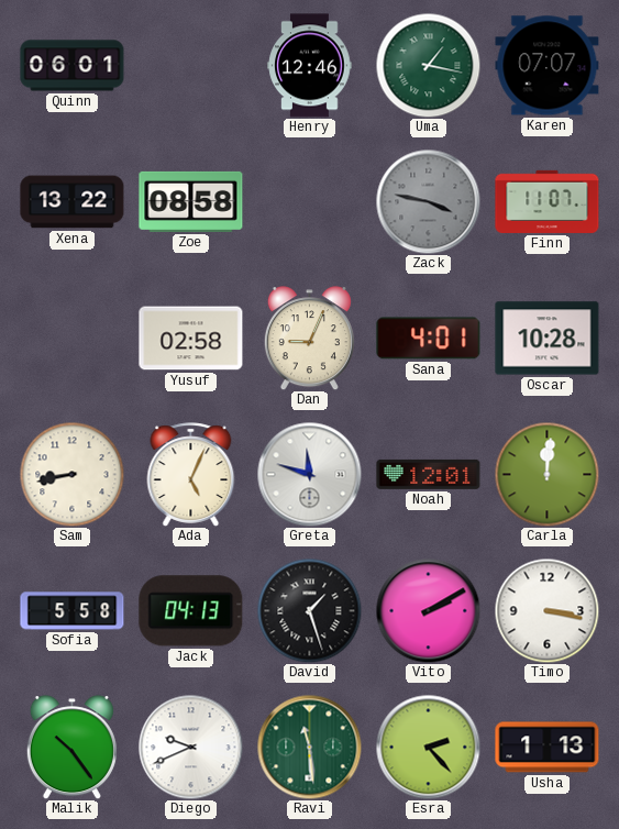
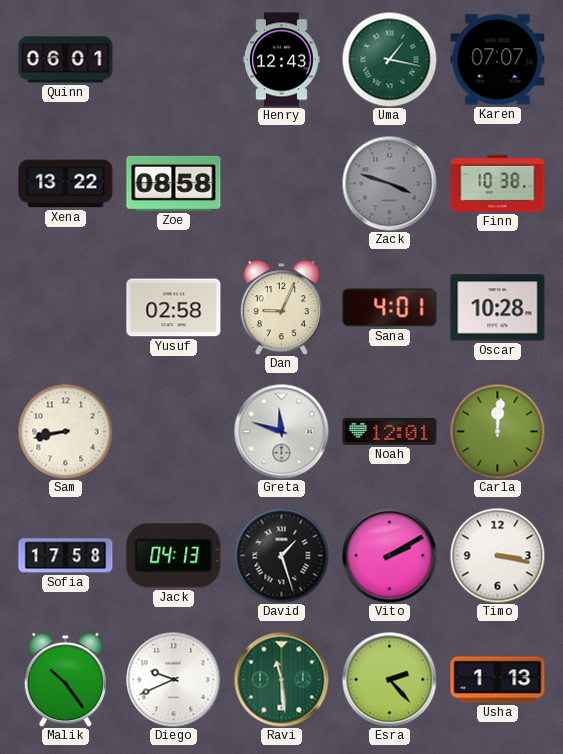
Henry: 12:46 -> 12:43
Zack: 3:47 -> 3:48
Finn: 11:07 -> 10:38
Ada: 5:04 -> none
Sofia: 5:58 -> 17:58
